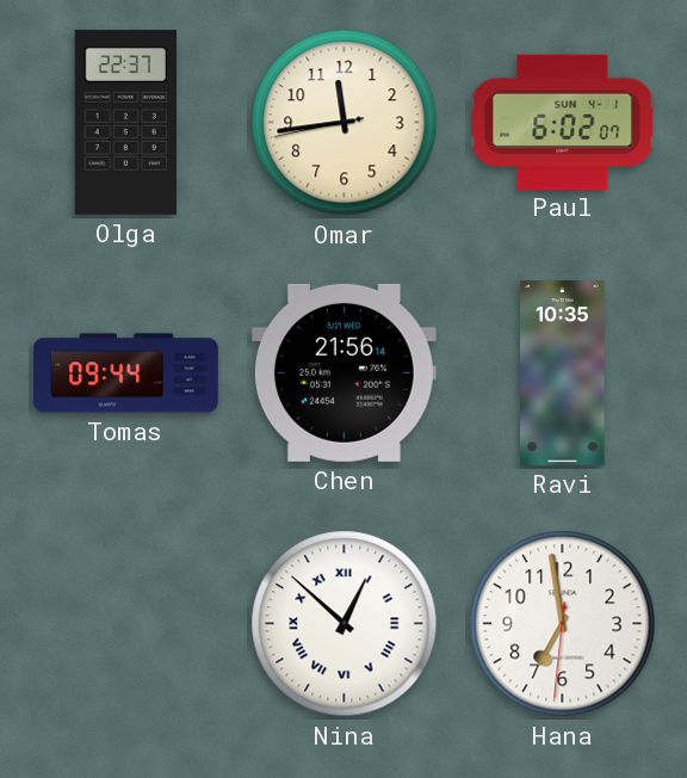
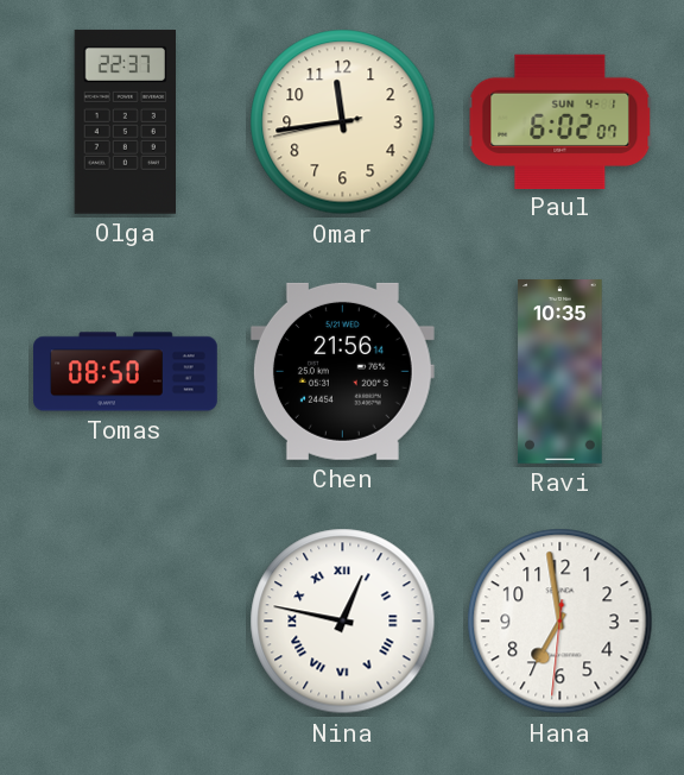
Tomas: 09:44 -> 08:50
Nina: 12:52 -> 12:47
